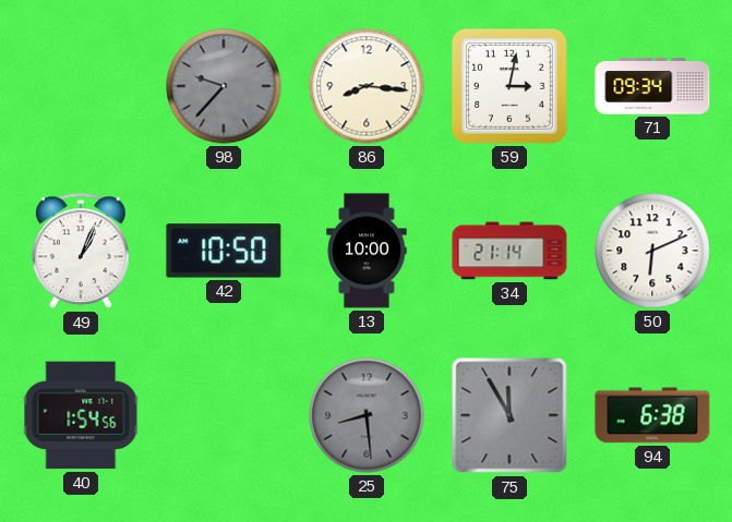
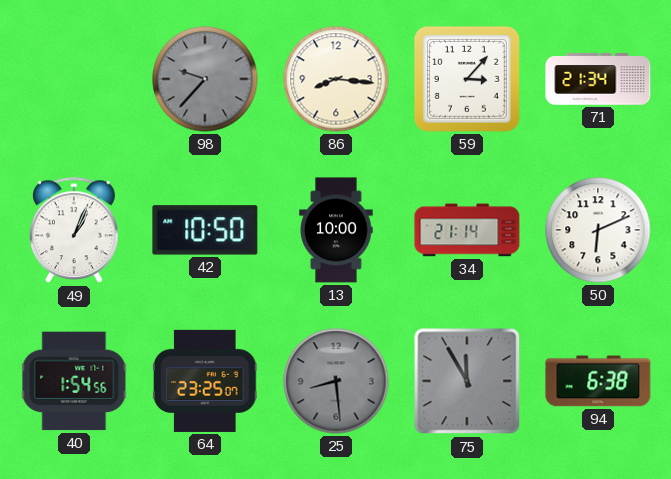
59: 3:02 -> 3:07
71: 09:34 -> 21:34
64: none -> 23:25
